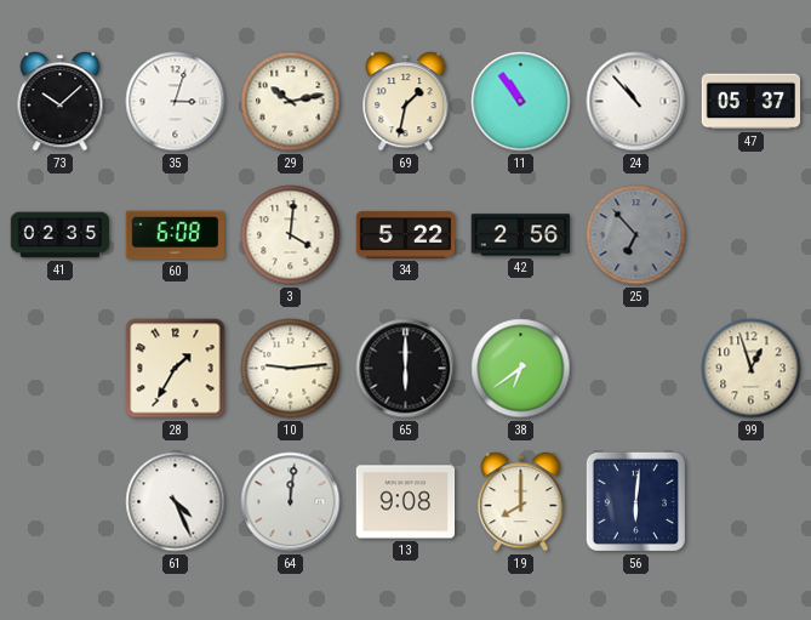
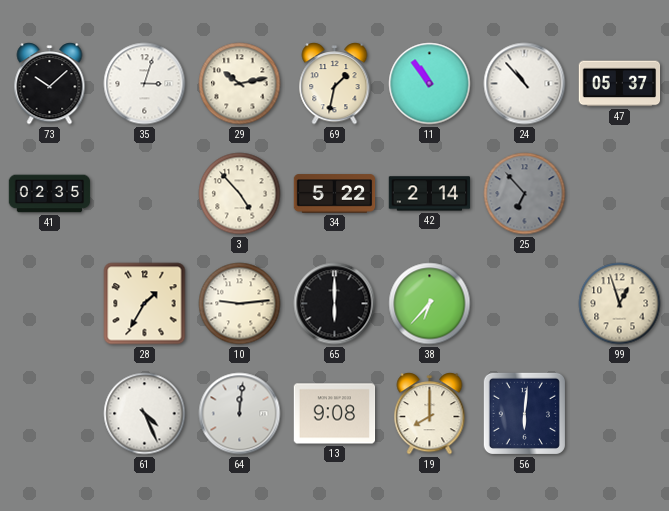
60: 6:08 -> none
3: 4:01 -> 4:53
42: 2:56 -> 2:14
38: 6:39 -> 6:37
